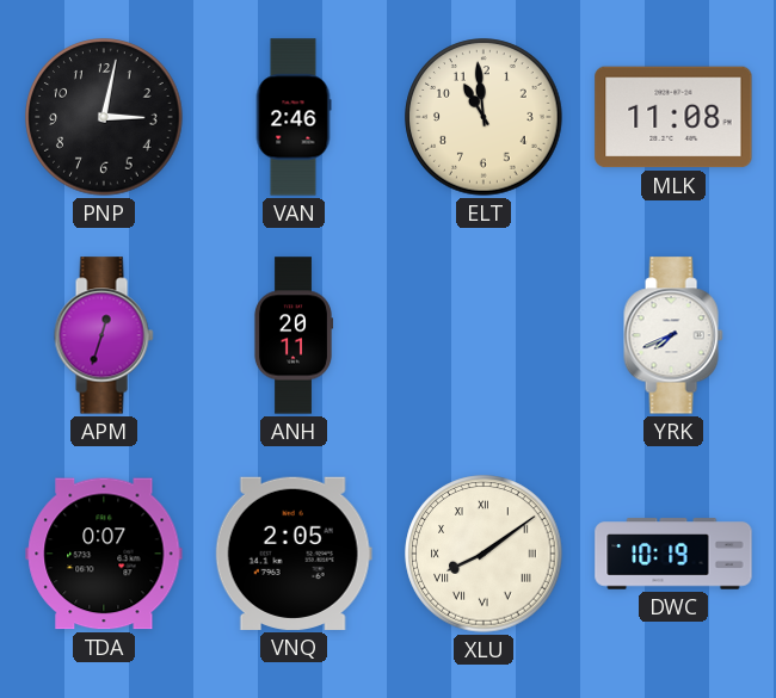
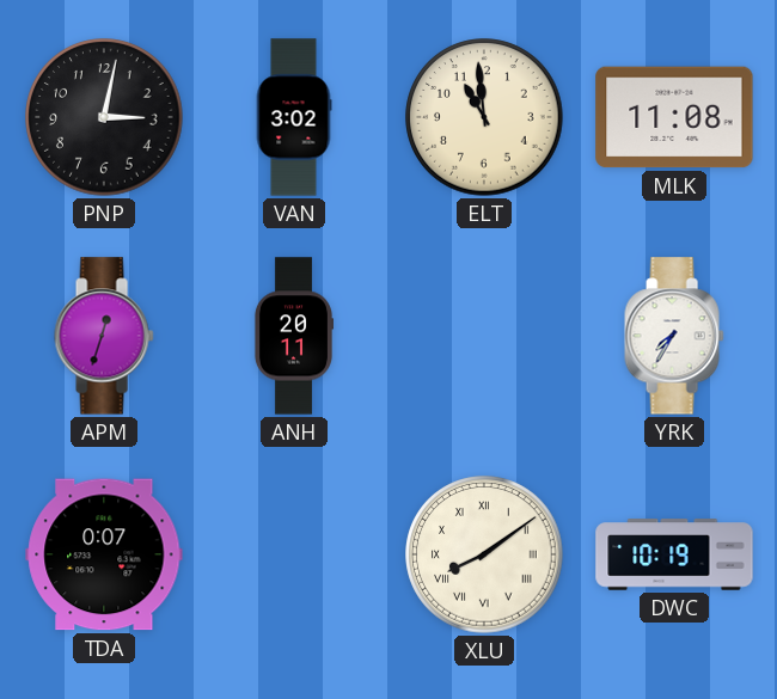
VAN: 2:46 -> 3:02
YRK: 7:41 -> 7:35
VNQ: 2:05 -> none
